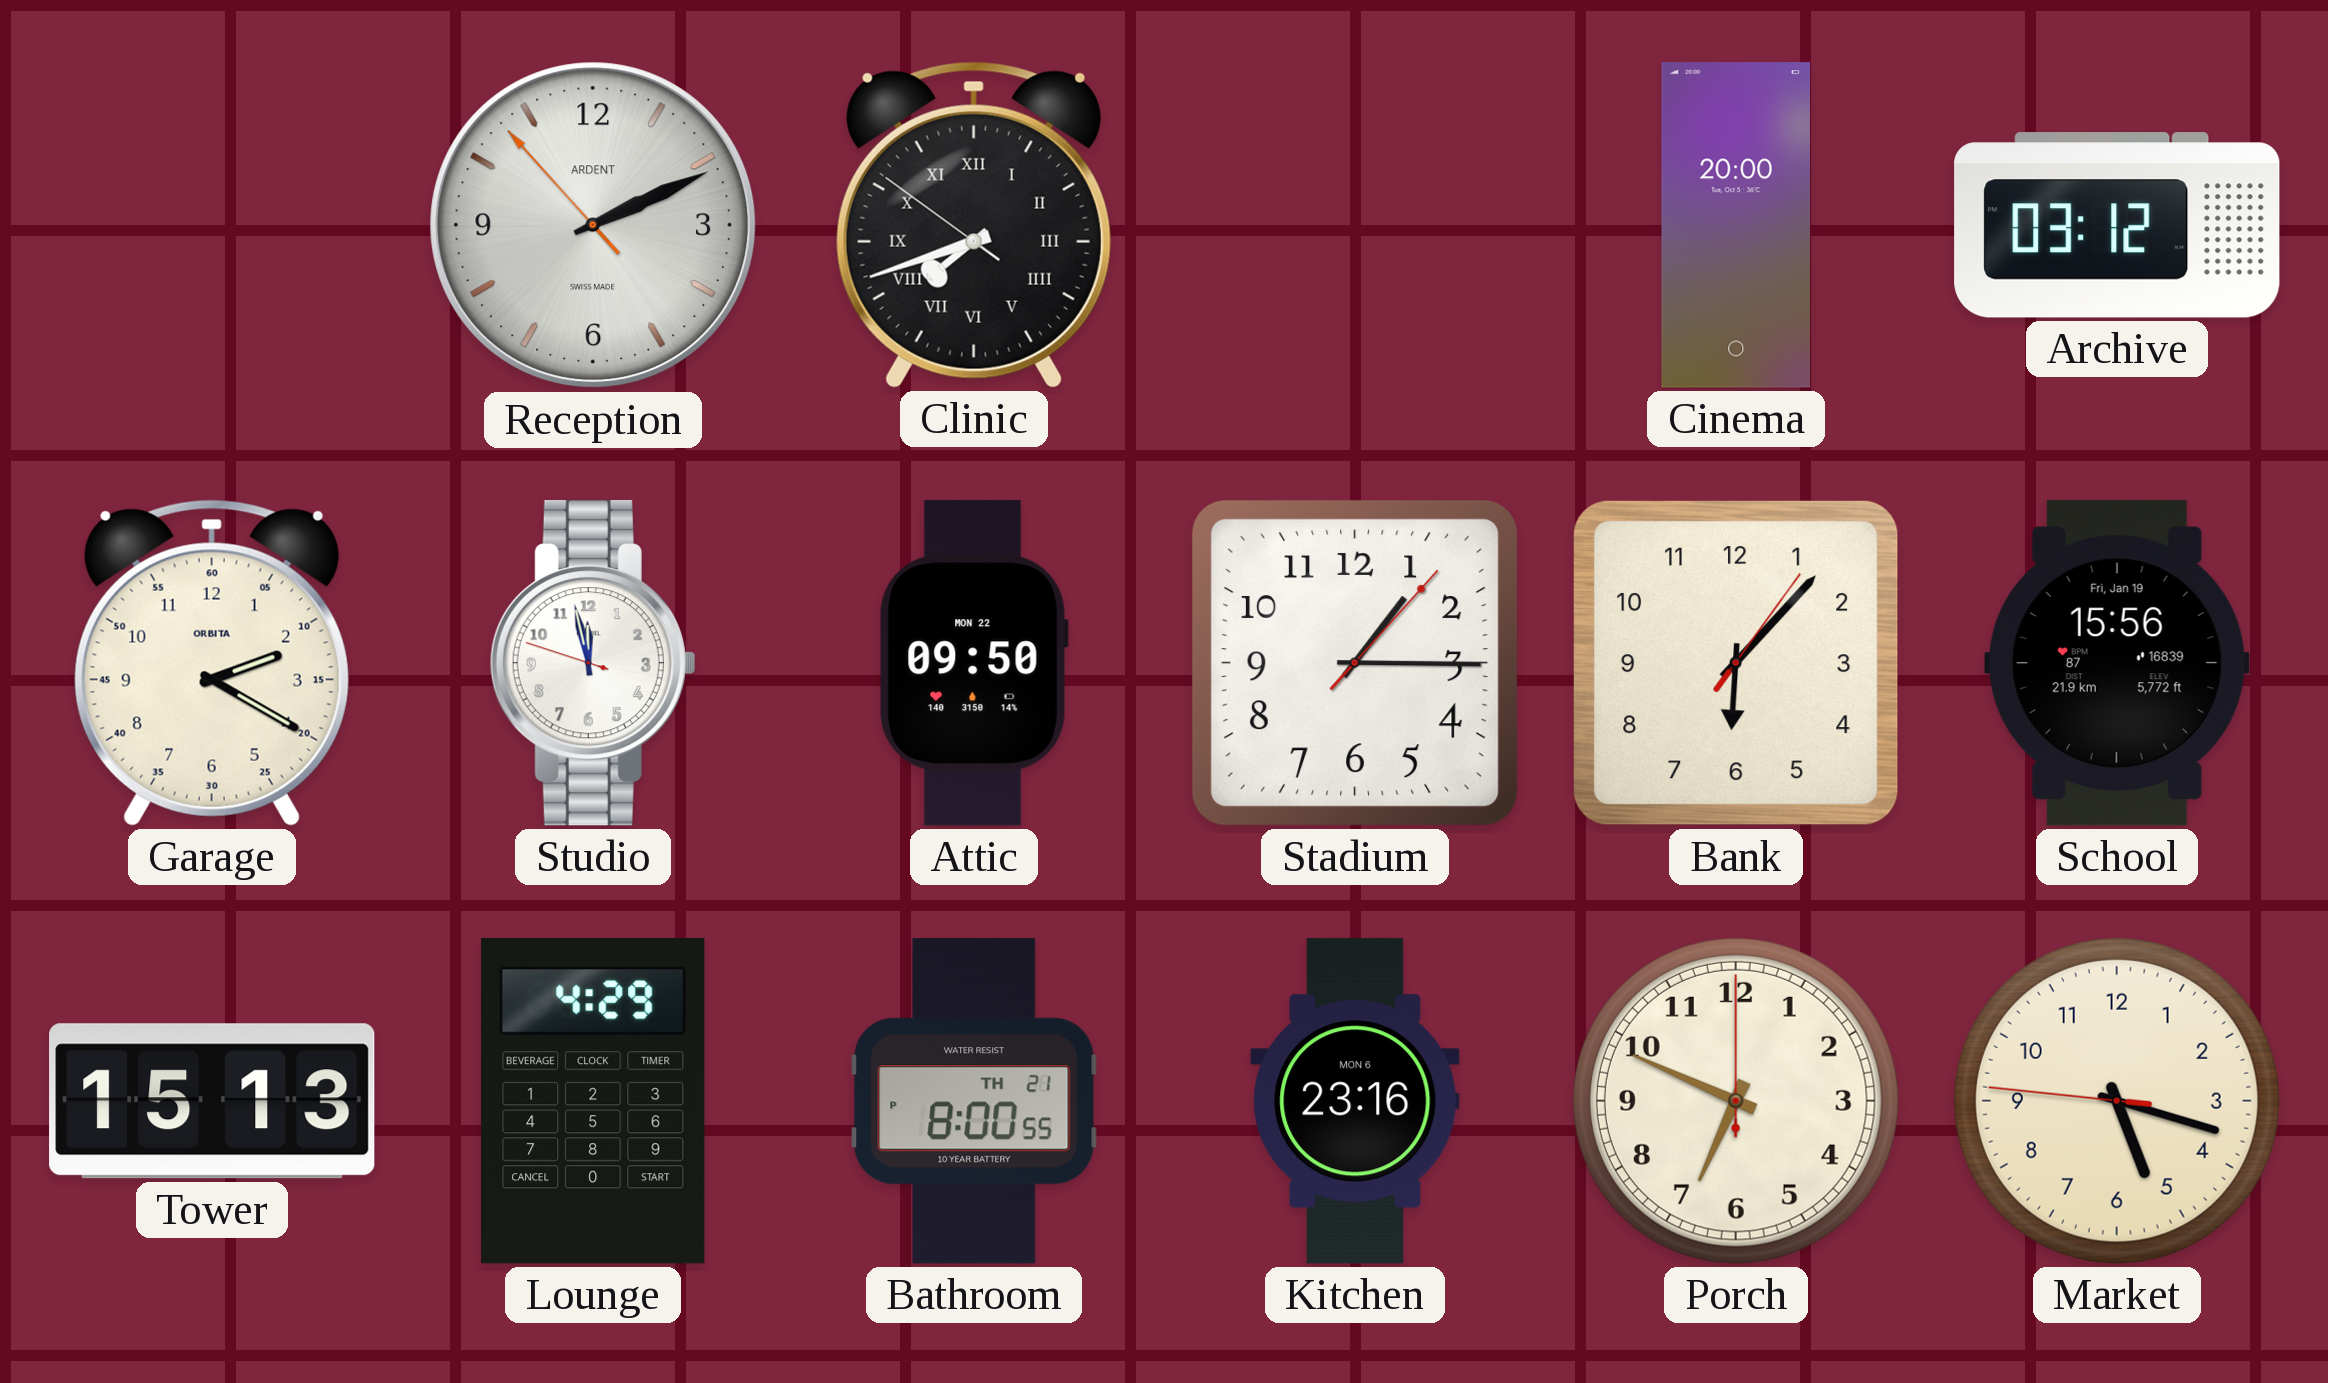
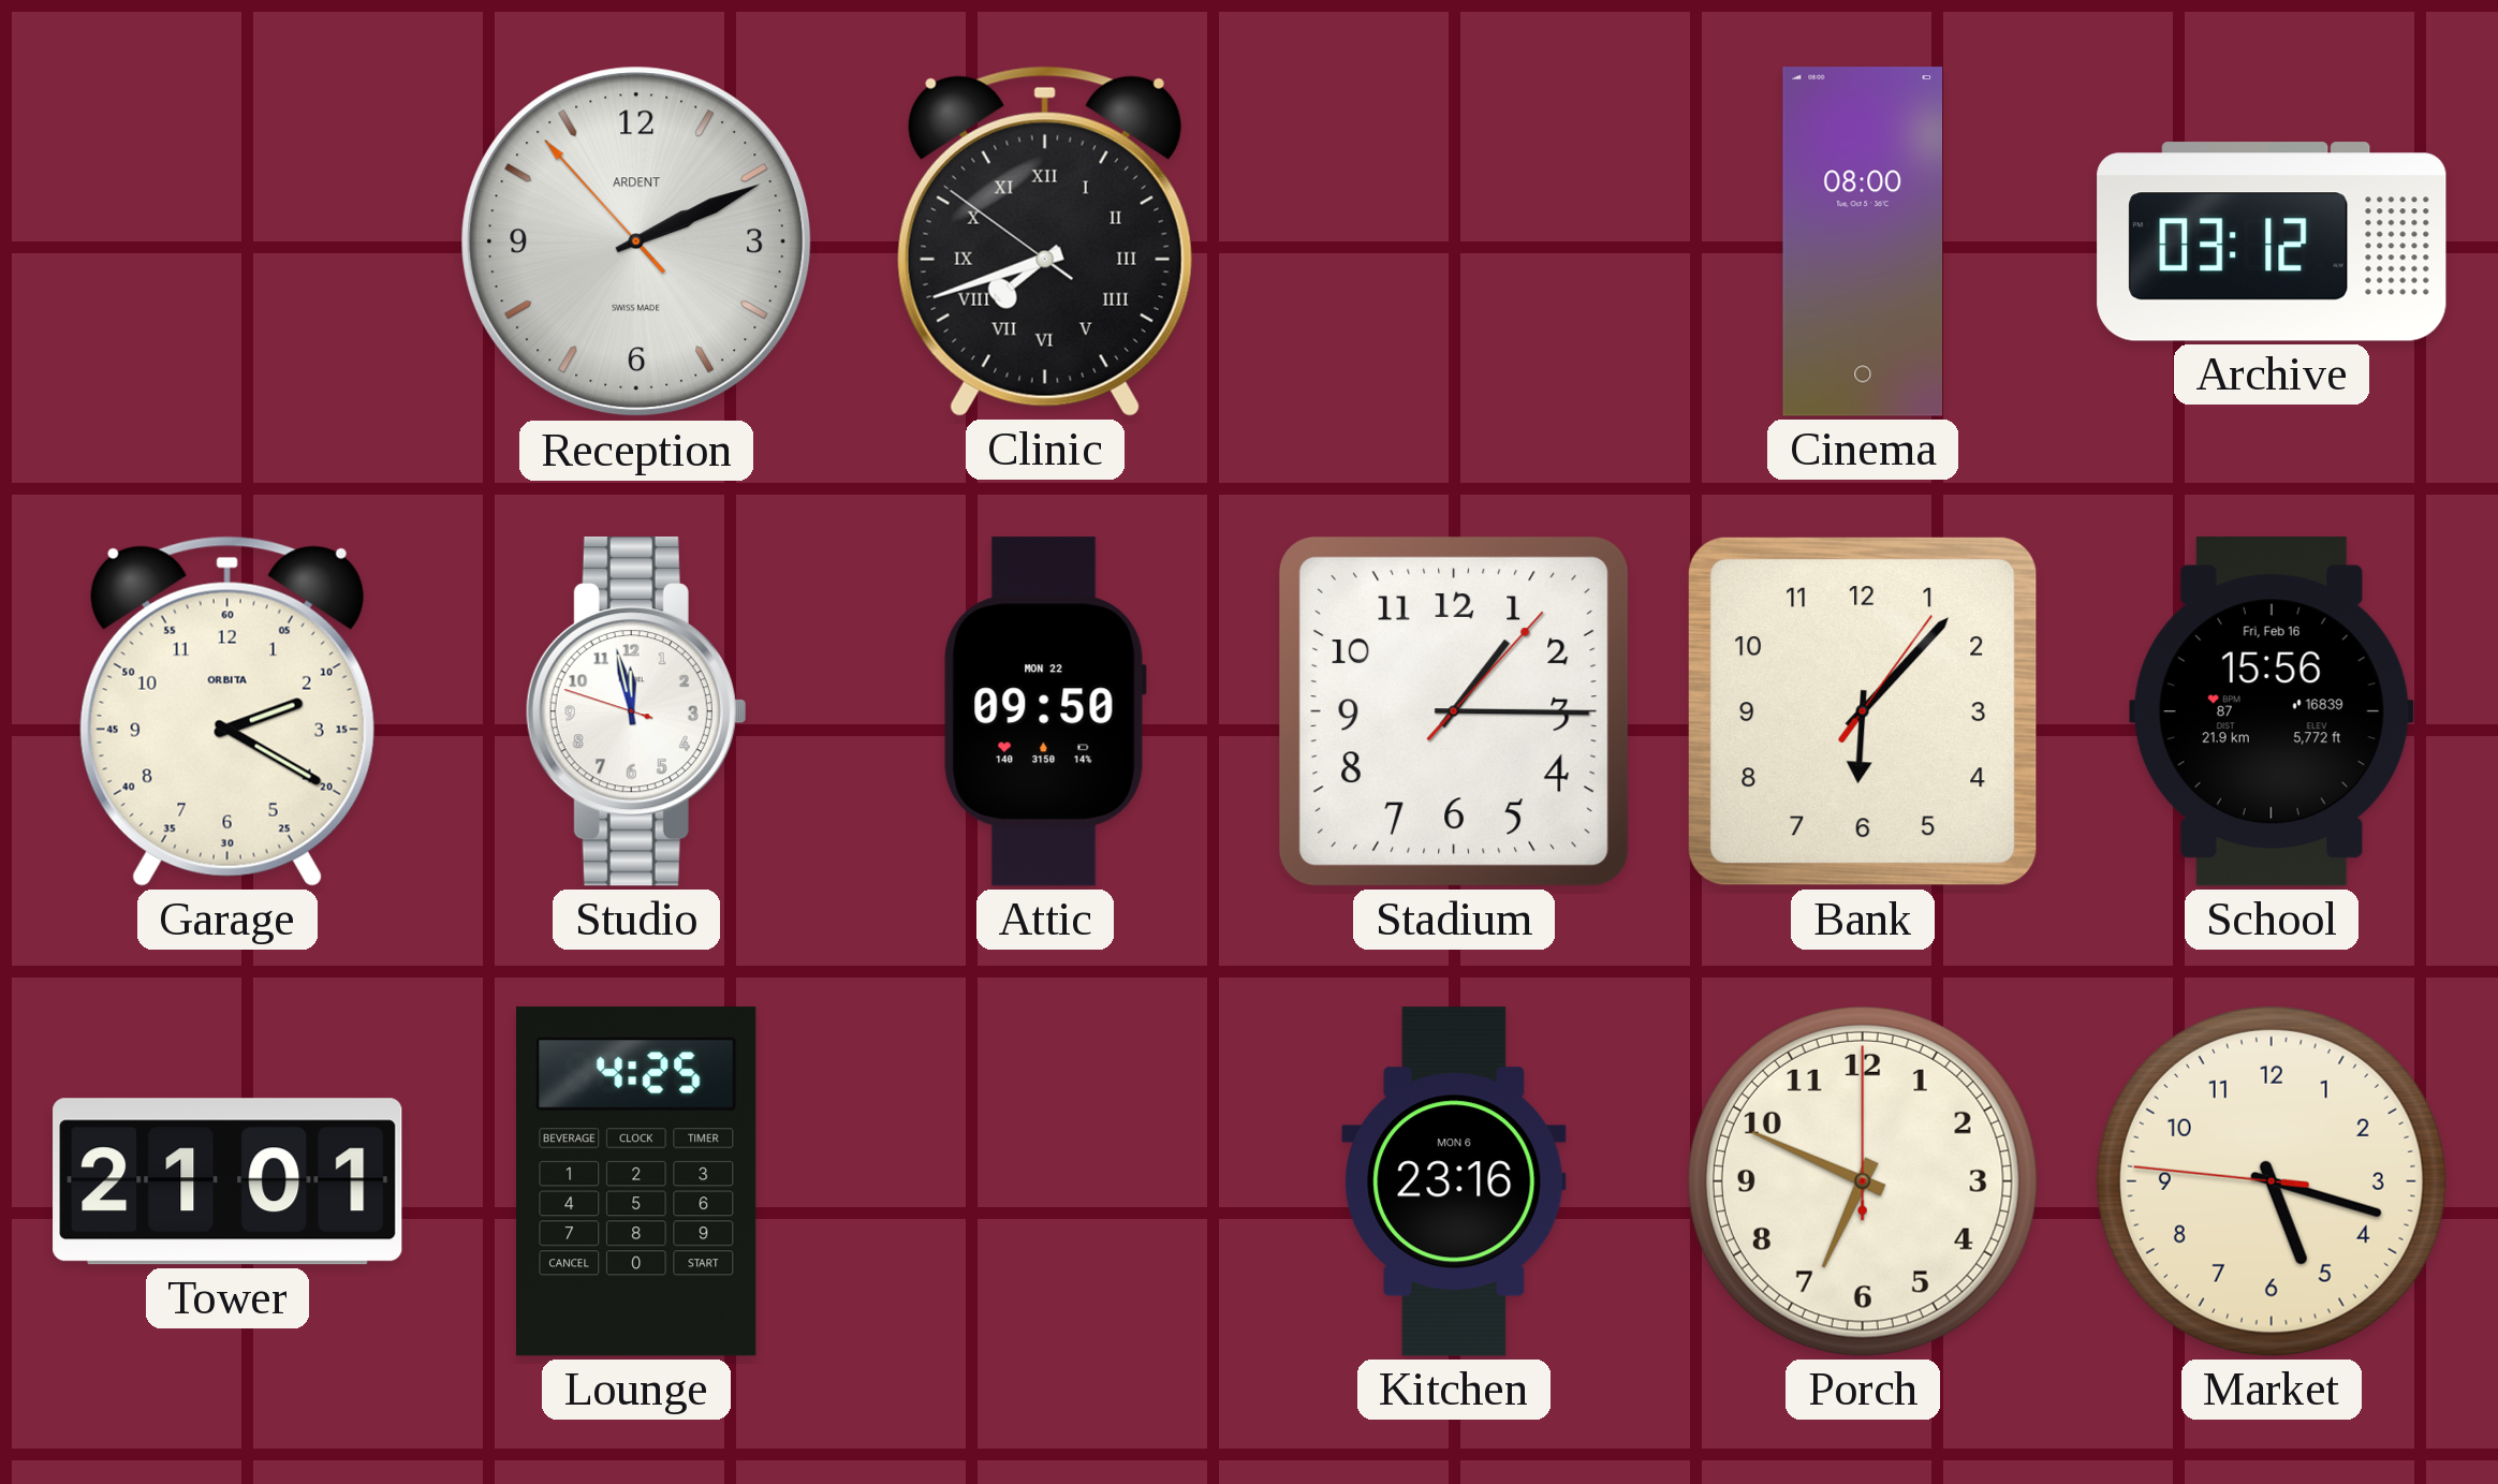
Cinema: 20:00 -> 08:00
School date: Fri, Jan 19 -> Fri, Feb 16
Tower: 15:13 -> 21:01
Lounge: 4:29 -> 4:25
Bathroom: 8:00 -> none
